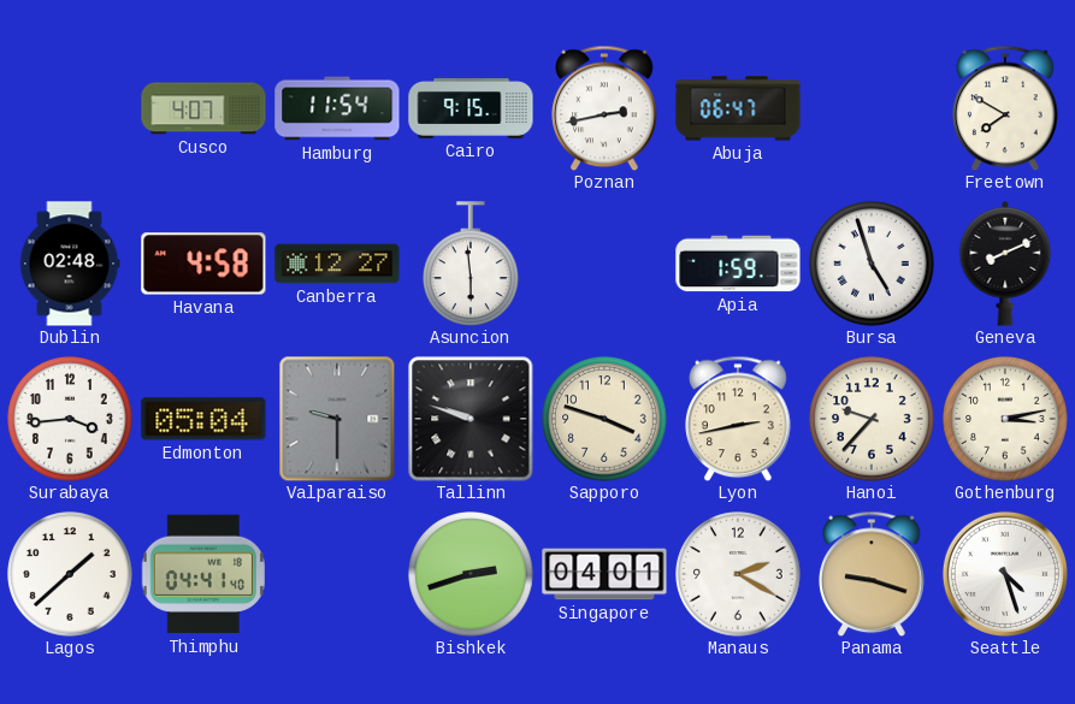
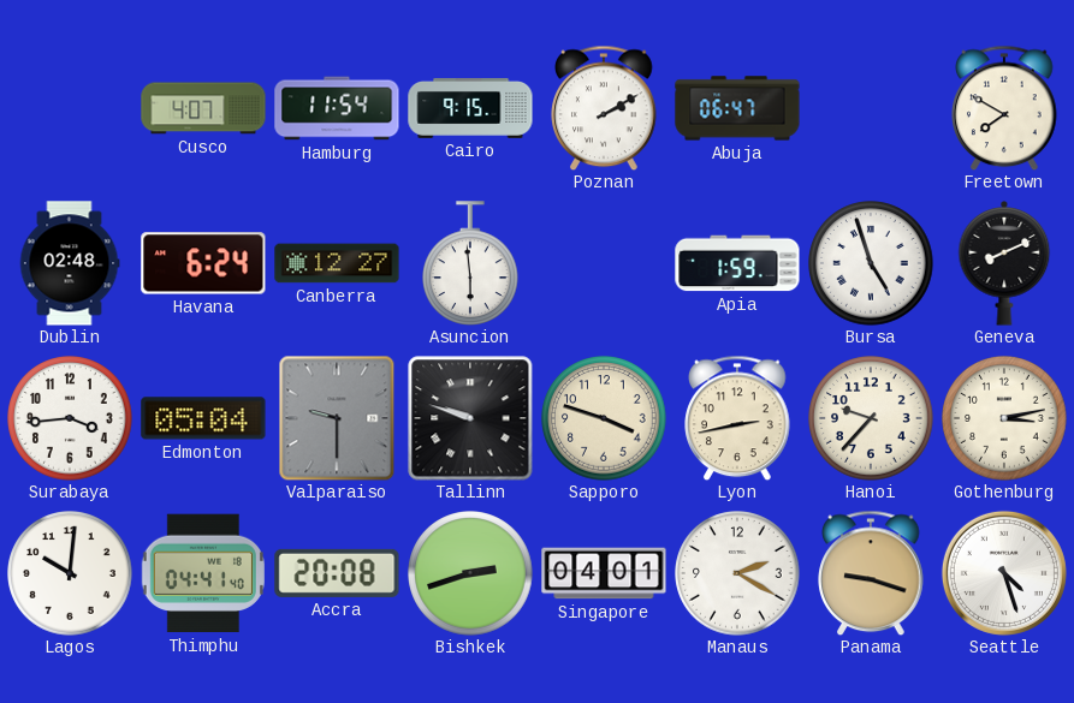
Poznan: 2:43 -> 2:10
Havana: 4:58 -> 6:24
Lagos: 1:38 -> 10:01
Accra: none -> 20:08
